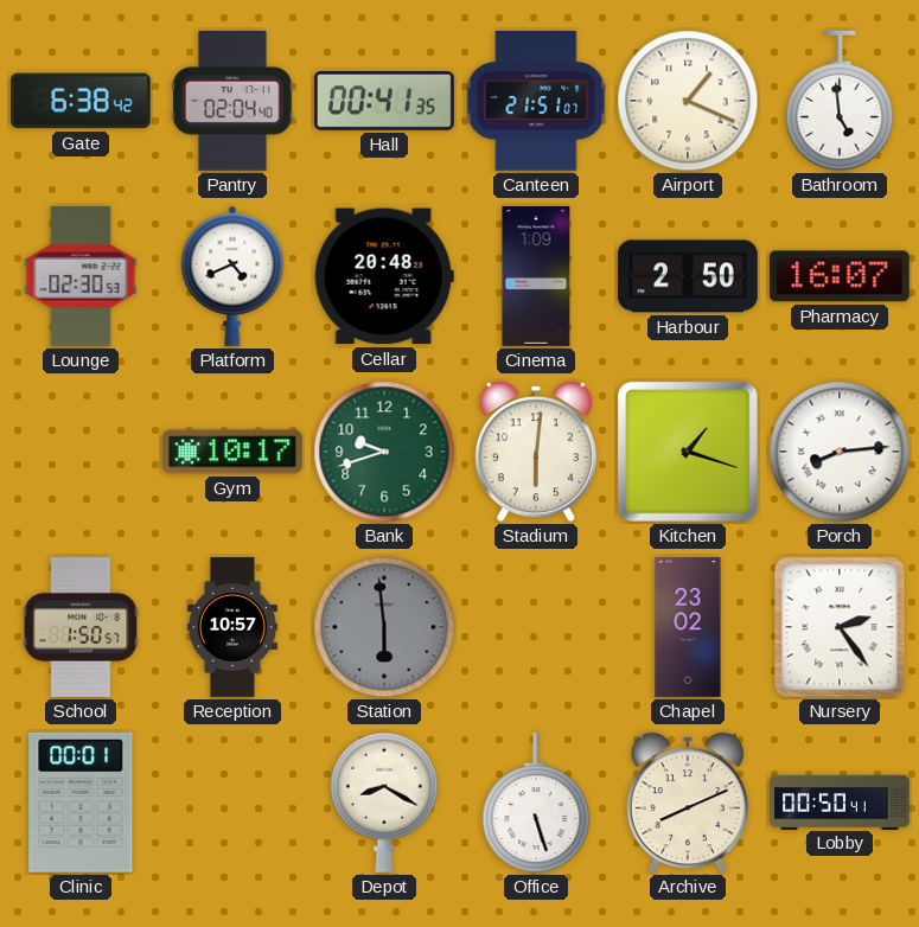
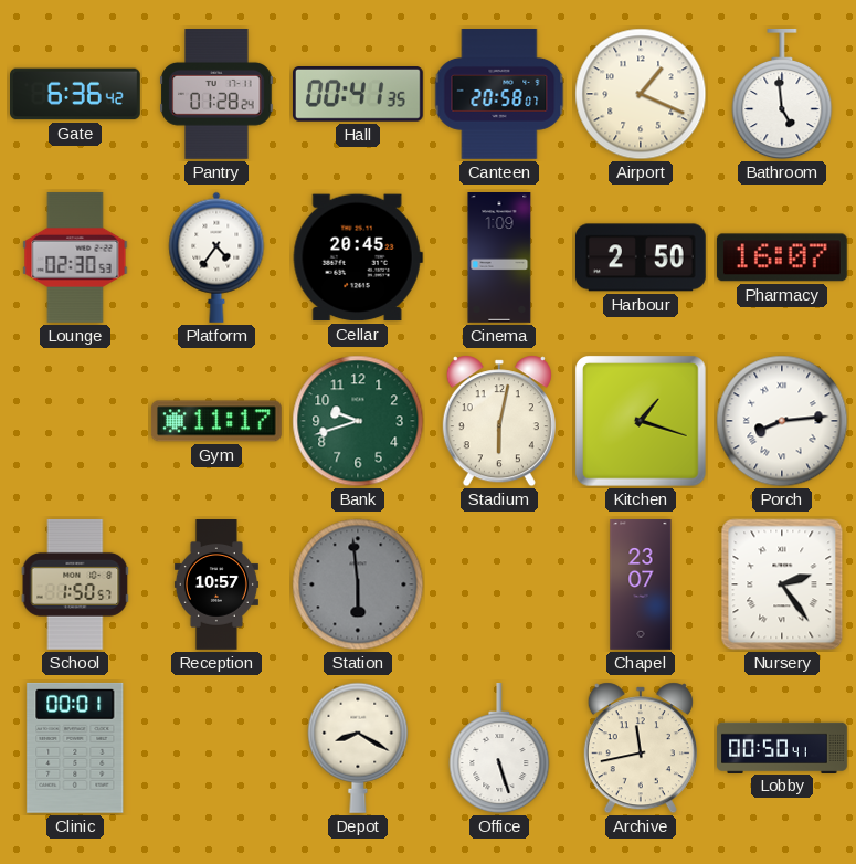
Gate: 6:38 -> 6:36
Pantry: 02:04 -> 01:28
Canteen: 21:51 -> 20:58
Platform: 4:41 -> 4:36
Cellar: 20:48 -> 20:45
Gym: 10:17 -> 11:17
Stadium: 6:01 -> 6:02
Chapel: 23:02 -> 23:07
Archive: 8:11 -> 11:43
